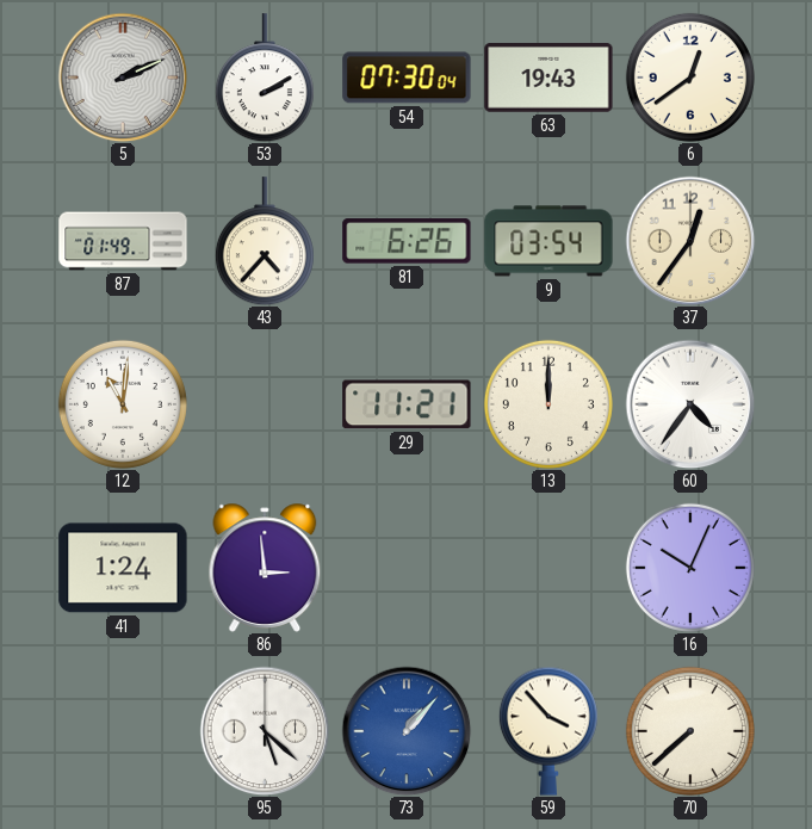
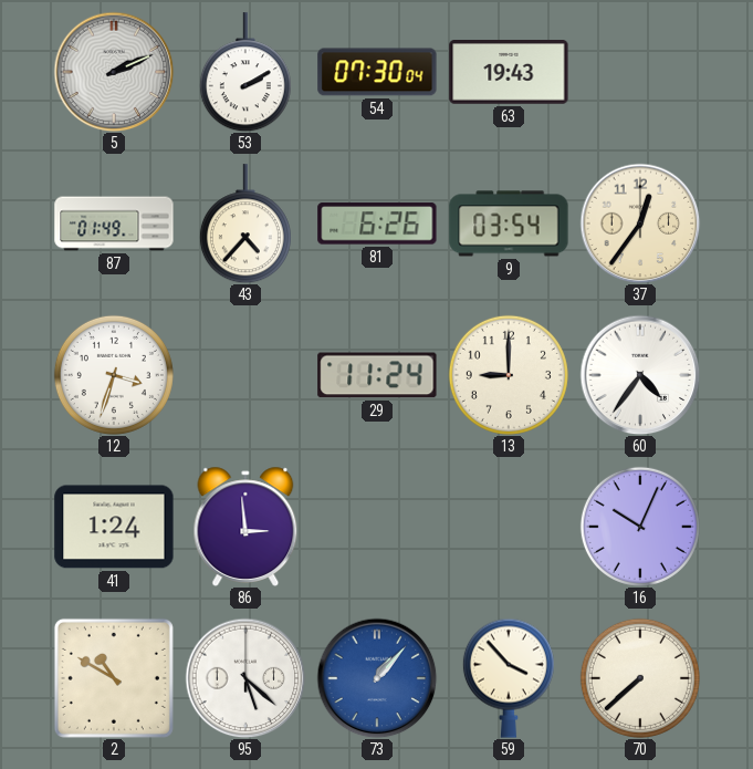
6: 12:39 -> none
12: 11:01 -> 3:33
29: 11:21 -> 11:24
13: 12:00 -> 9:00
2: none -> 10:50
